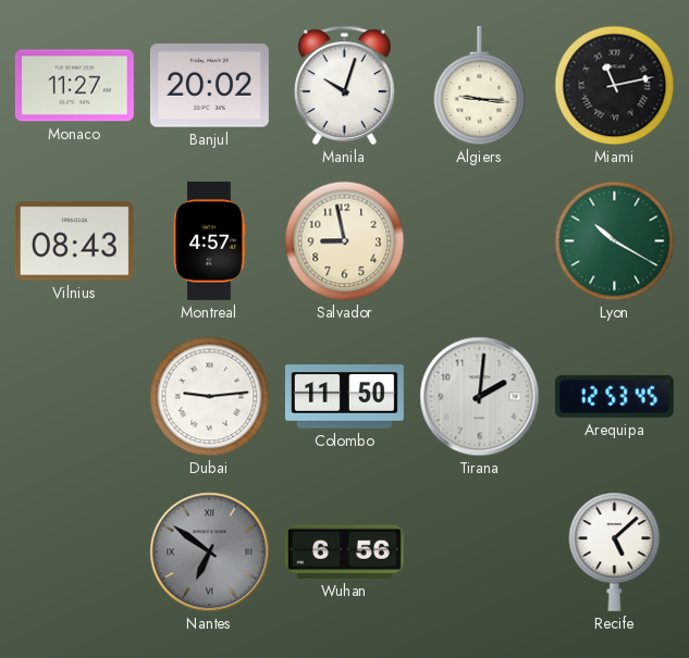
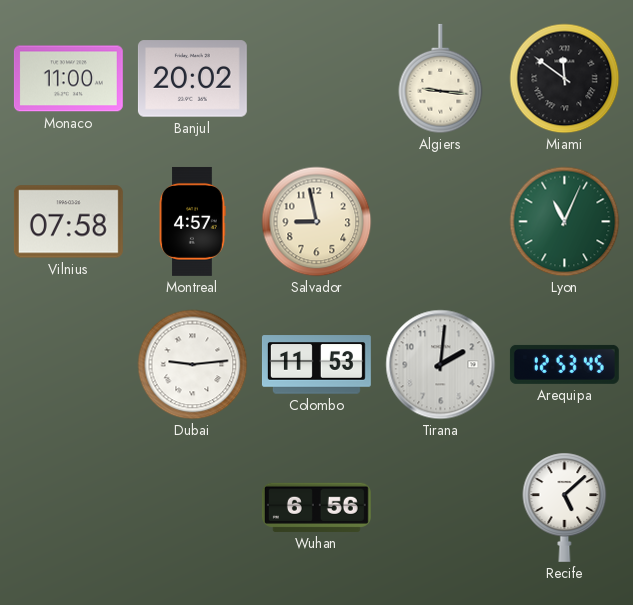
Monaco: 11:27 -> 11:00
Manila: 10:03 -> none
Miami: 11:13 -> 11:51
Vilnius: 08:43 -> 07:58
Lyon: 10:20 -> 11:04
Colombo: 11:50 -> 11:53
Nantes: 6:51 -> none
